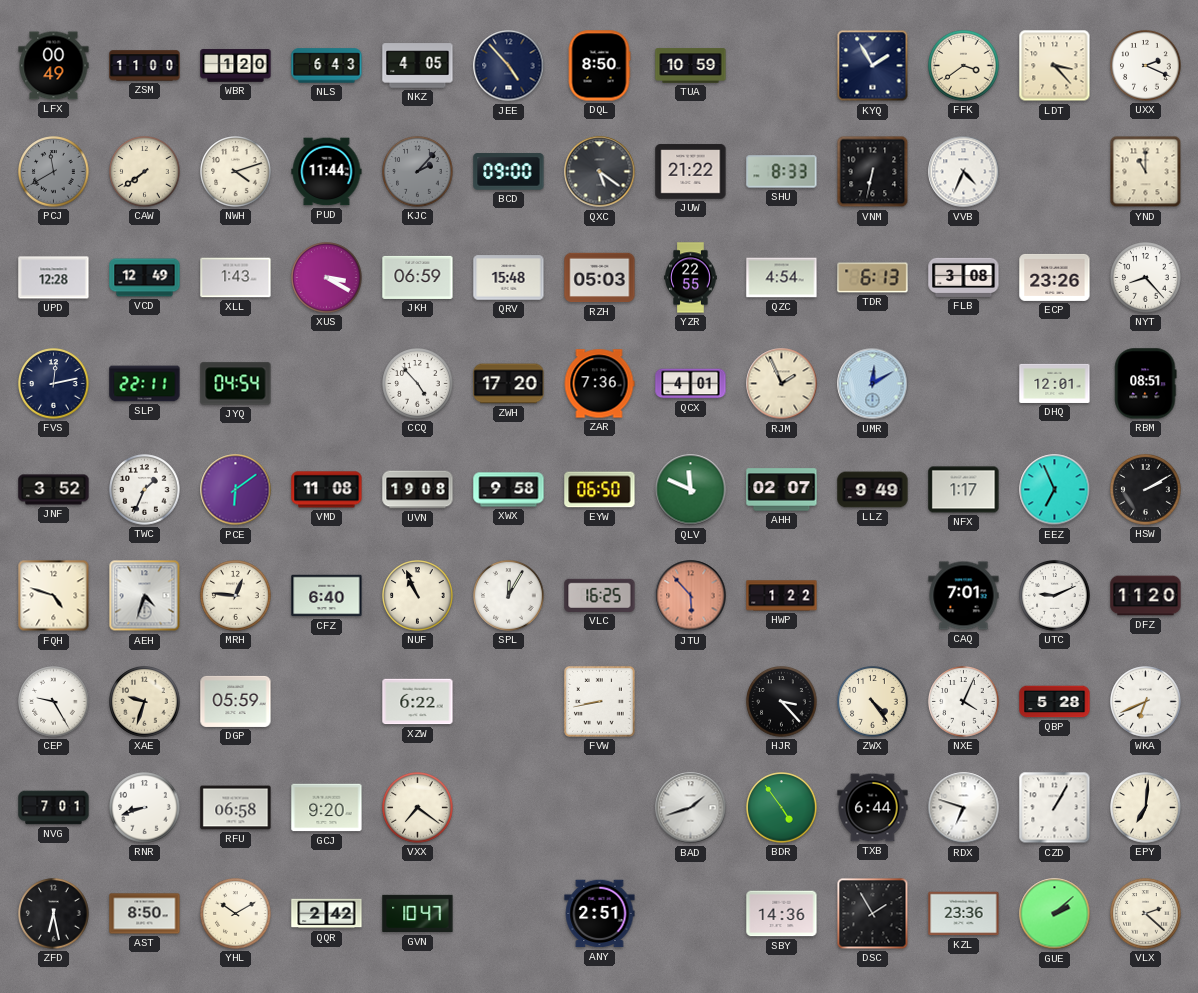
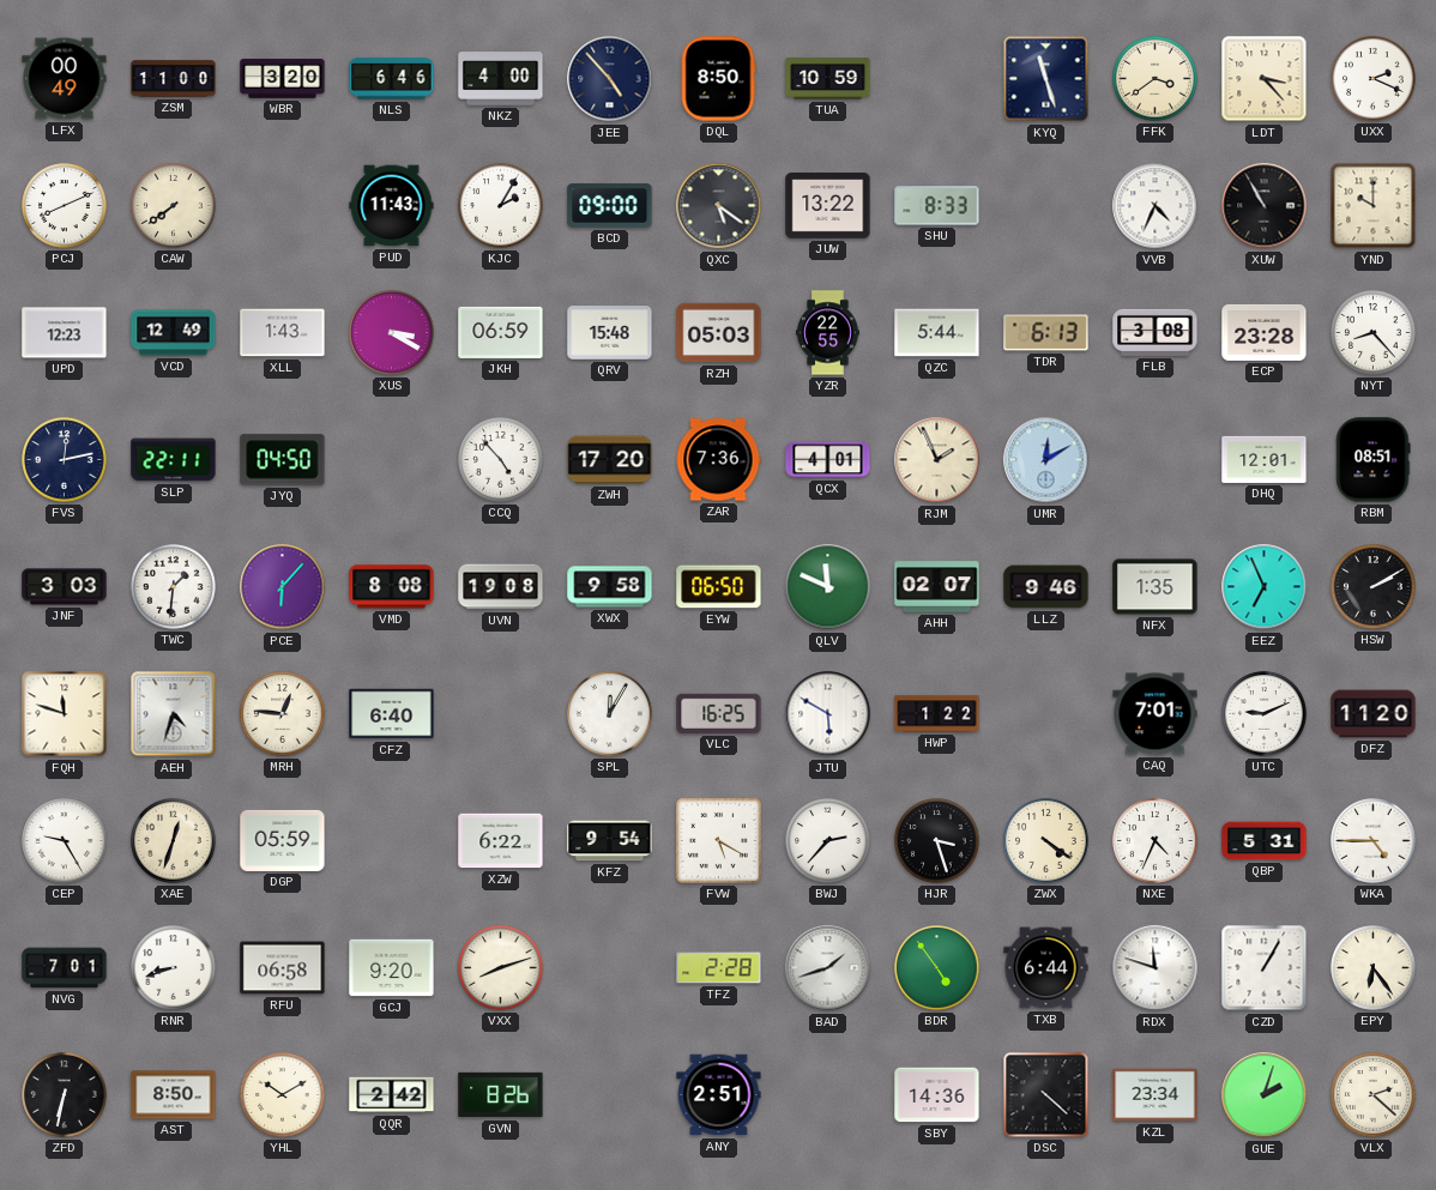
WBR: 1:20 -> 3:20
NLS: 6:43 -> 6:46
NKZ: 4:05 -> 4:00
KYQ: 1:55 -> 11:27
PCJ: 11:40 -> 8:11
PCJ dial: grey -> white
NWH: 4:12 -> none
PUD: 11:44 -> 11:43
KJC: 2:07 -> 2:05
KJC dial: grey -> white
JUW: 21:22 -> 13:22
VNM: 6:32 -> none
XUW: none -> 10:55
YND: 11:00 -> 10:00
UPD: 12:28 -> 12:23
QZC: 4:54 -> 5:44
ECP: 23:26 -> 23:28
JYQ: 04:54 -> 04:50
JNF: 3:52 -> 3:03
TWC: 1:34 -> 1:31
PCE: 6:09 -> 6:07
VMD: 11:08 -> 8:08
LLZ: 9:49 -> 9:46
NFX: 1:17 -> 1:35
FQH: 4:48 -> 11:48
NUF: 10:56 -> none
JTU: 5:53 -> 5:50
JTU dial: salmon -> white
XAE: 9:33 -> 12:33
KFZ: none -> 9:54
FVW: 8:43 -> 5:20
BWJ: none -> 2:37
HJR: 3:23 -> 3:27
ZWX: 4:24 -> 4:21
NXE: 4:04 -> 4:34
QBP: 5:28 -> 5:31
WKA: 6:41 -> 4:45
VXX: 7:21 -> 8:12
TFZ: none -> 2:28
RDX: 6:48 -> 11:48
EPY: 7:01 -> 6:24
ZFD: 6:28 -> 6:32
GVN: 10:47 -> 8:26
DSC: 1:55 -> 4:22
KZL: 23:36 -> 23:34
GUE: 2:08 -> 2:03
